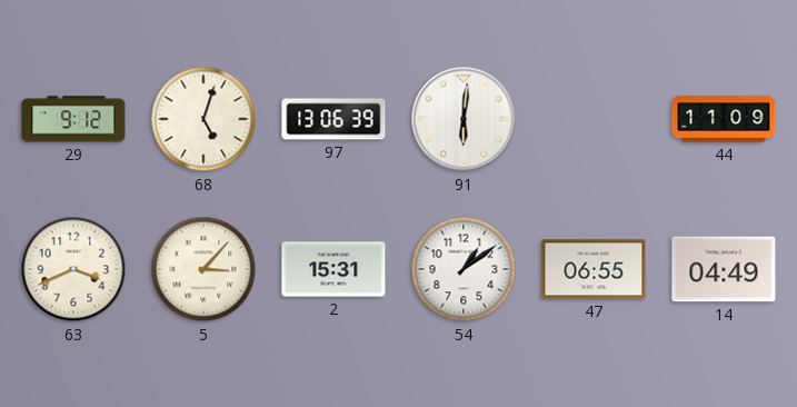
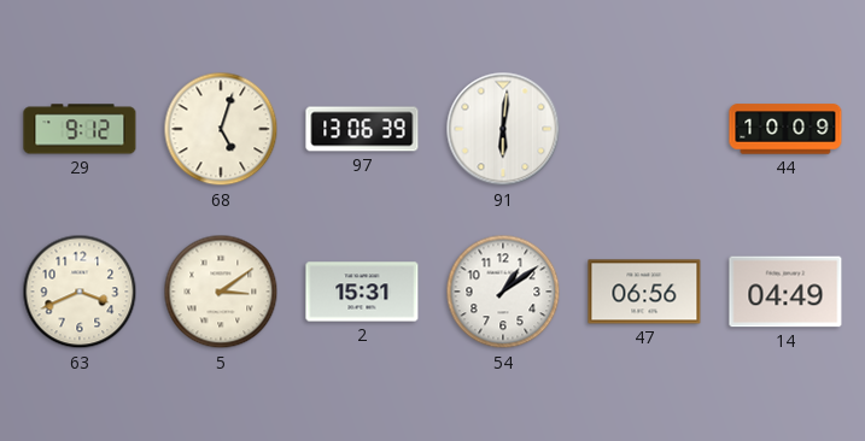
44: 11:09 -> 10:09
5: 3:07 -> 3:09
47: 06:55 -> 06:56
